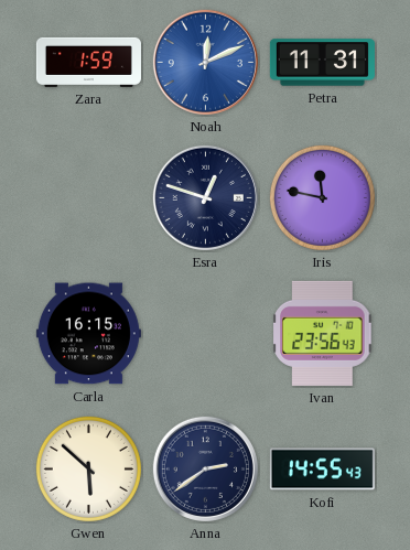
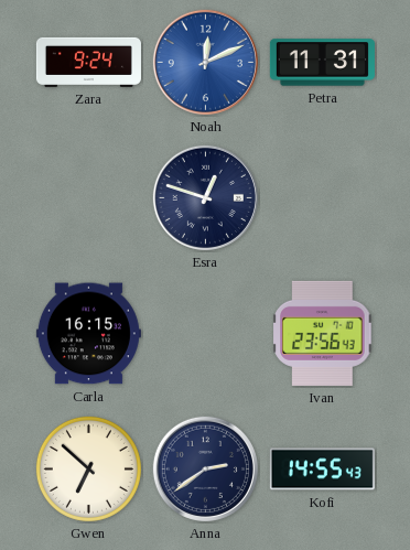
Zara: 1:59 -> 9:24
Iris: 11:47 -> none
Gwen: 5:52 -> 6:52
